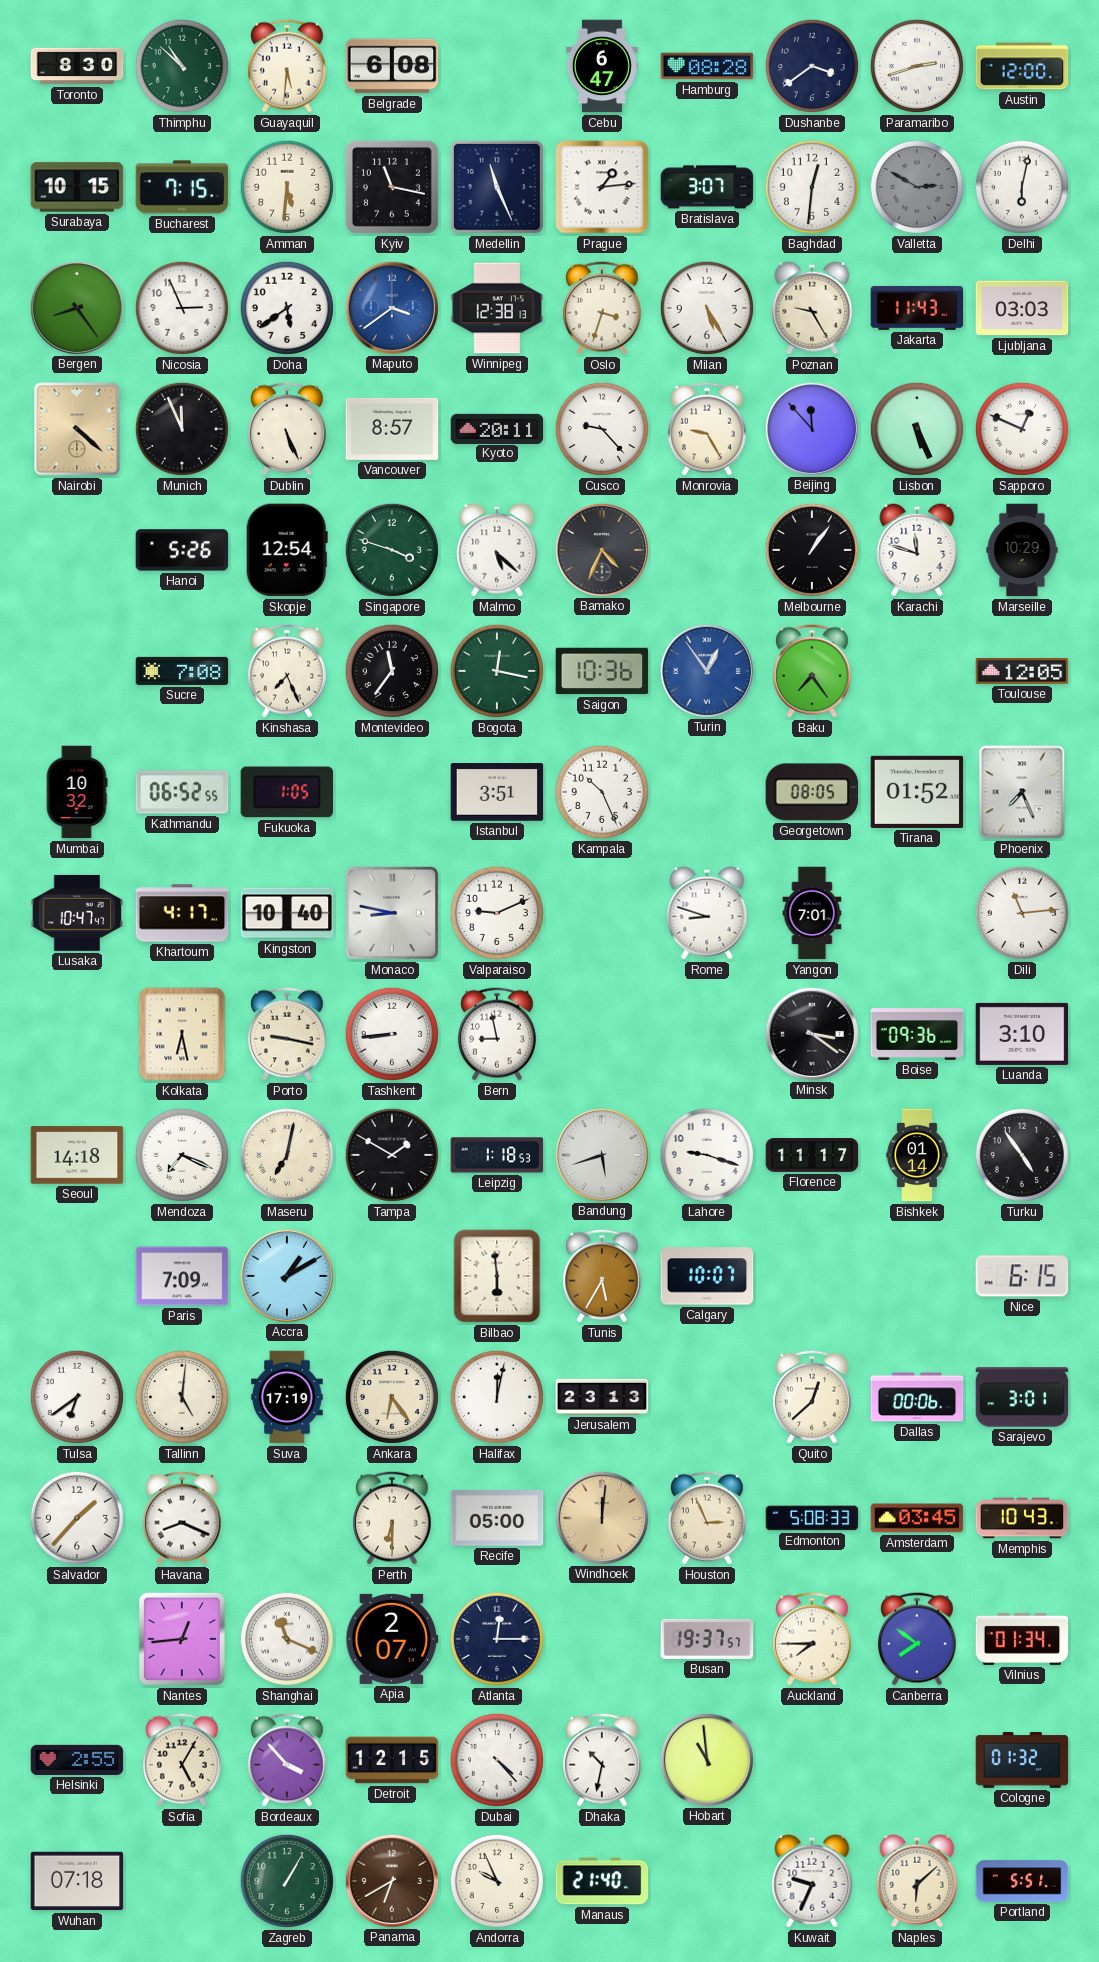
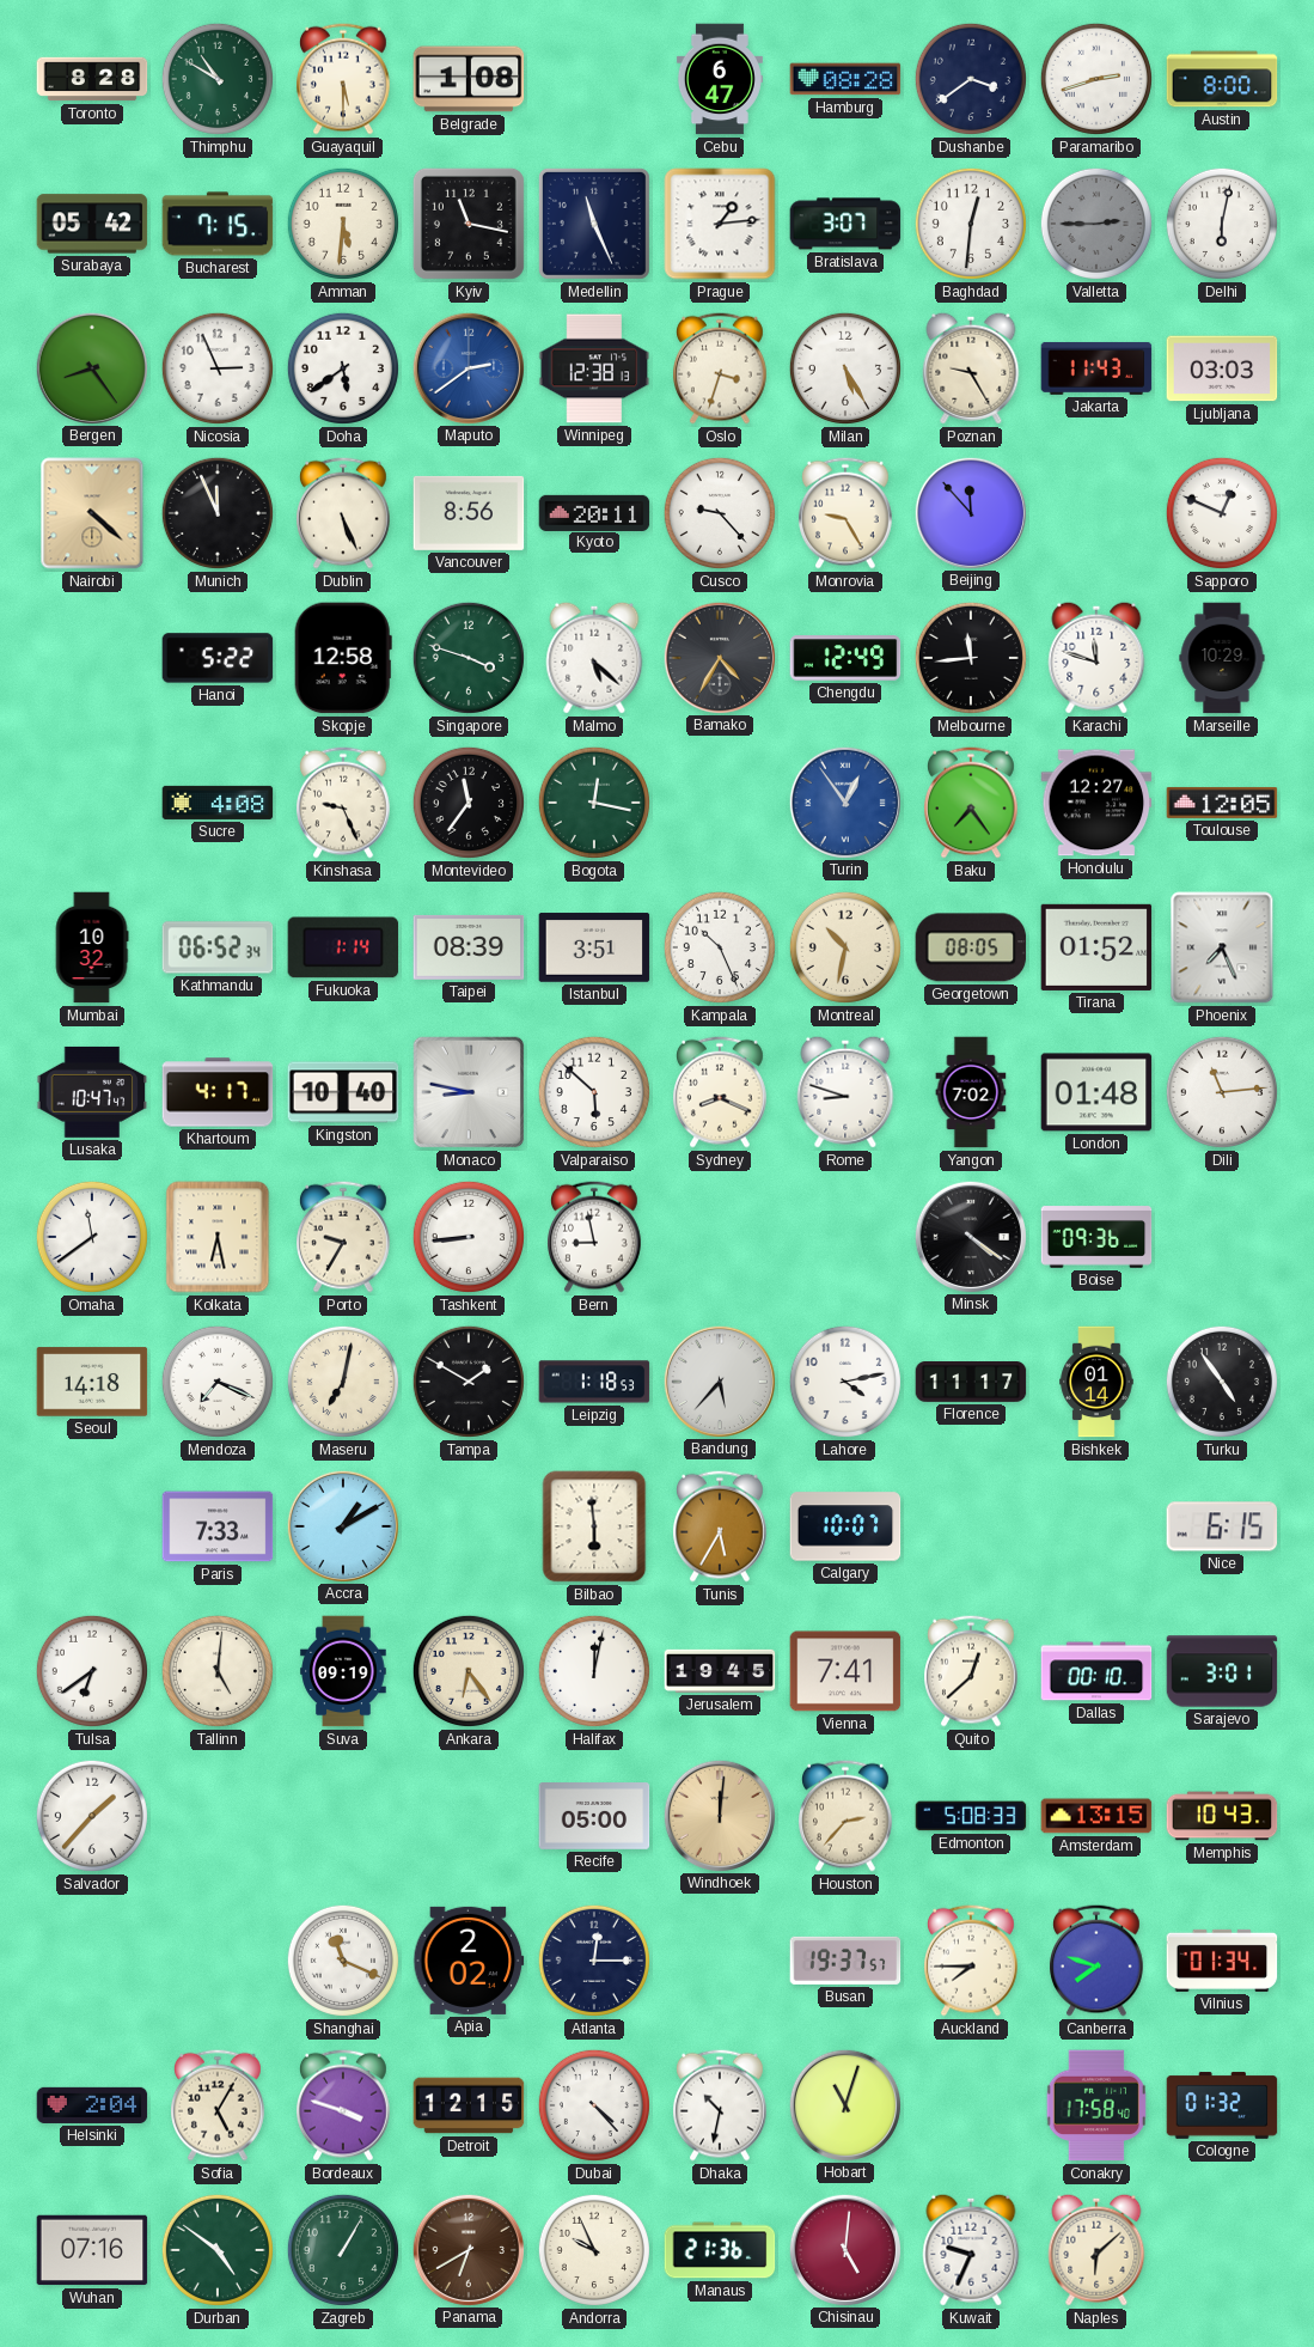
Toronto: 8:30 -> 8:28
Thimphu: 10:52 -> 10:50
Guayaquil: 5:31 -> 5:30
Belgrade: 6:08 -> 1:08
Austin: 12:00 -> 8:00
Surabaya: 10:15 -> 05:42
Valletta: 2:50 -> 2:45
Maputo: 3:39 -> 2:39
Vancouver: 8:57 -> 8:56
Lisbon: 5:26 -> none
Hanoi: 5:26 -> 5:22
Skopje: 12:54 -> 12:58
Bamako: 4:34 -> 4:35
Chengdu: none -> 12:49
Melbourne: 1:06 -> 11:44
Sucre: 7:08 -> 4:08
Kinshasa: 7:26 -> 9:26
Saigon: 10:36 -> none
Honolulu: none -> 12:27
Kathmandu: 06:52:55 -> 06:52:34
Fukuoka: 1:05 -> 1:14
Taipei: none -> 08:39
Montreal: none -> 10:32
Valparaiso: 9:11 -> 5:52
Sydney: none -> 8:19
Yangon: 7:01 -> 7:02
London: none -> 01:48
Omaha: none -> 11:39
Porto: 9:17 -> 9:35
Minsk: 3:21 -> 4:21
Luanda: 3:10 -> none
Bandung: 5:42 -> 5:37
Lahore: 9:18 -> 4:13
Paris: 7:09 -> 7:33
Suva: 17:19 -> 09:19
Jerusalem: 23:13 -> 19:45
Vienna: none -> 7:41
Dallas: 00:06 -> 00:10
Havana: 8:19 -> none
Perth: 6:30 -> none
Houston: 2:56 -> 2:37
Amsterdam: 03:45 -> 13:15
Nantes: 12:44 -> none
Apia: 2:07 -> 2:02
Canberra: 7:51 -> 7:48
Helsinki: 2:55 -> 2:04
Bordeaux: 3:53 -> 3:48
Hobart: 10:59 -> 11:03
Conakry: none -> 17:58
Wuhan: 07:18 -> 07:16
Durban: none -> 4:51
Manaus: 21:40 -> 21:36
Chisinau: none -> 5:01
Portland: 5:51 -> none
